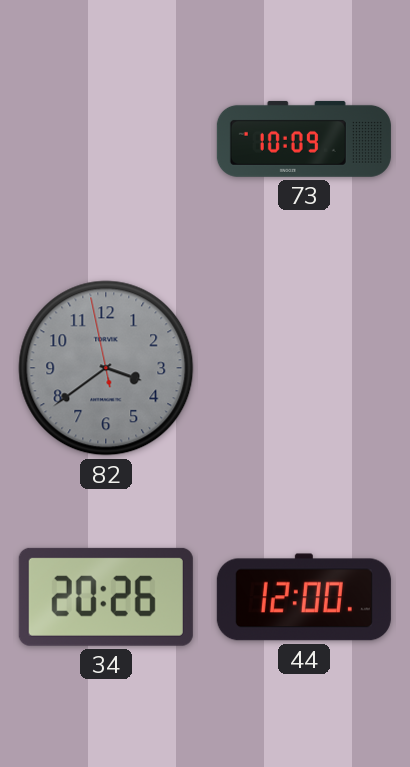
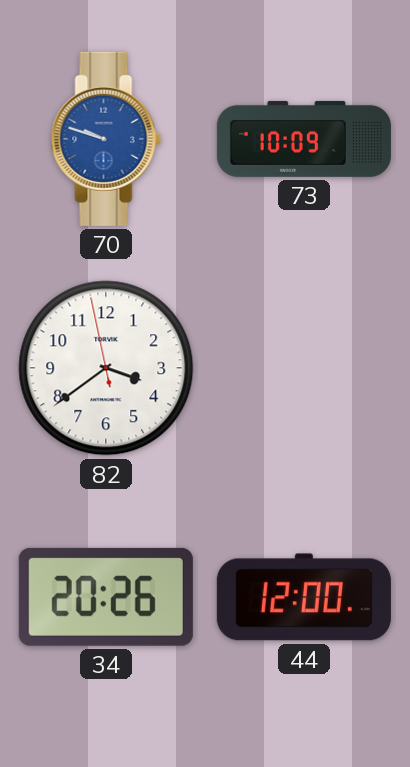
70: none -> 9:48
82 dial: grey -> white
